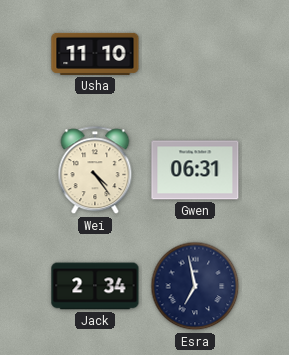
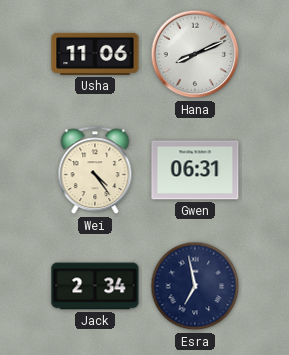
Usha: 11:10 -> 11:06
Hana: none -> 8:11
